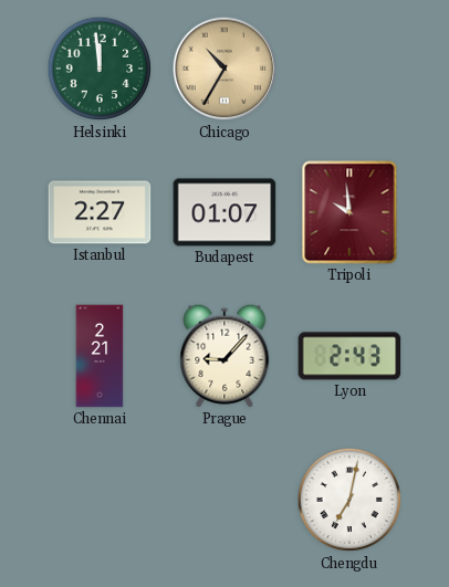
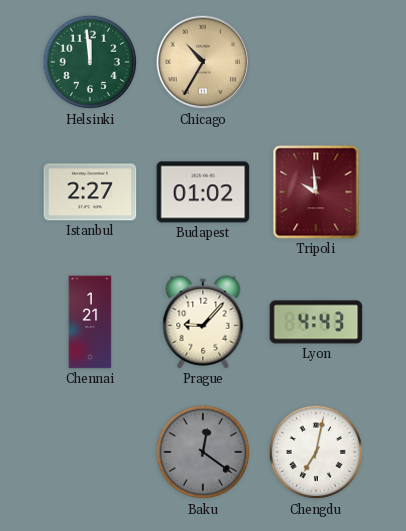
Budapest: 01:07 -> 01:02
Chennai: 2:21 -> 1:21
Lyon: 2:43 -> 4:43
Baku: none -> 12:21
